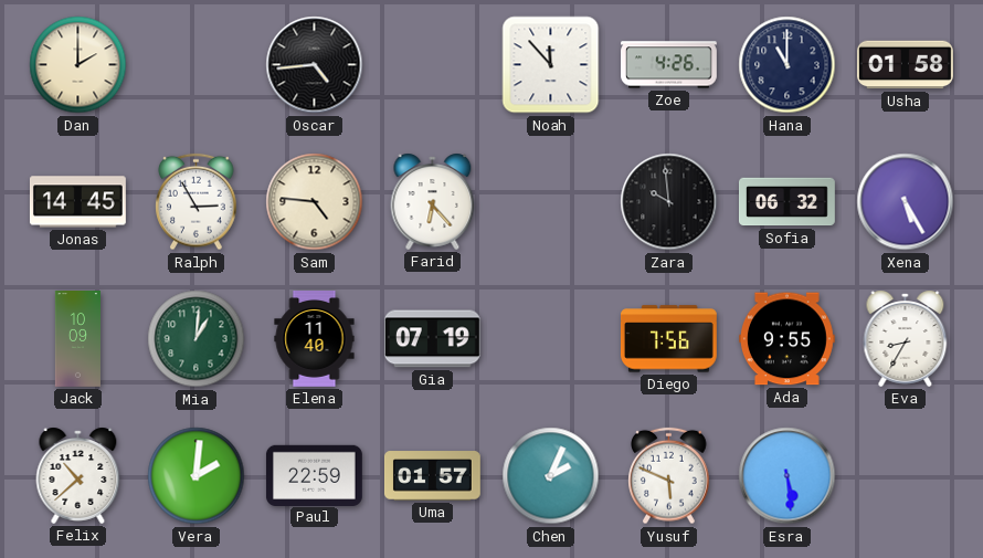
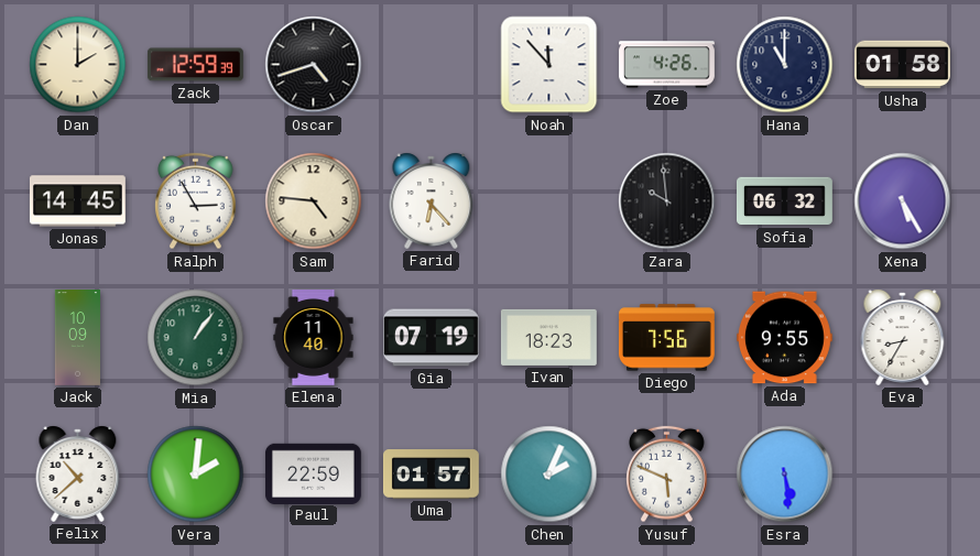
Zack: none -> 12:59
Oscar: 4:44 -> 4:42
Mia: 1:01 -> 1:06
Ivan: none -> 18:23
